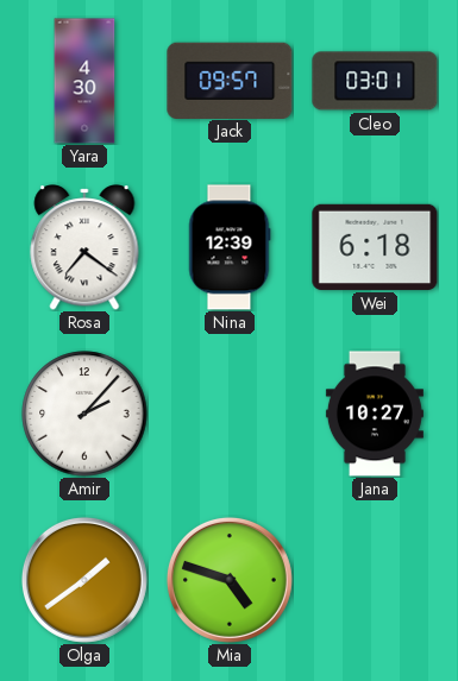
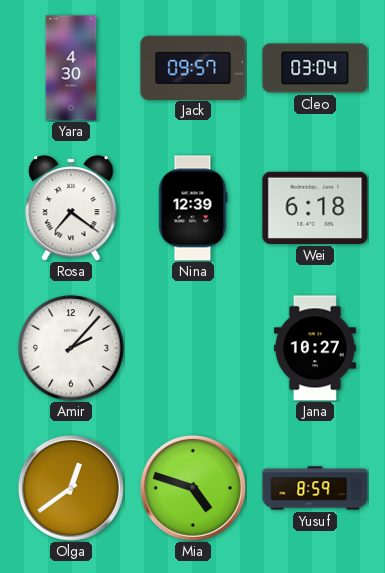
Cleo: 03:01 -> 03:04
Olga: 1:39 -> 12:39
Yusuf: none -> 8:59
